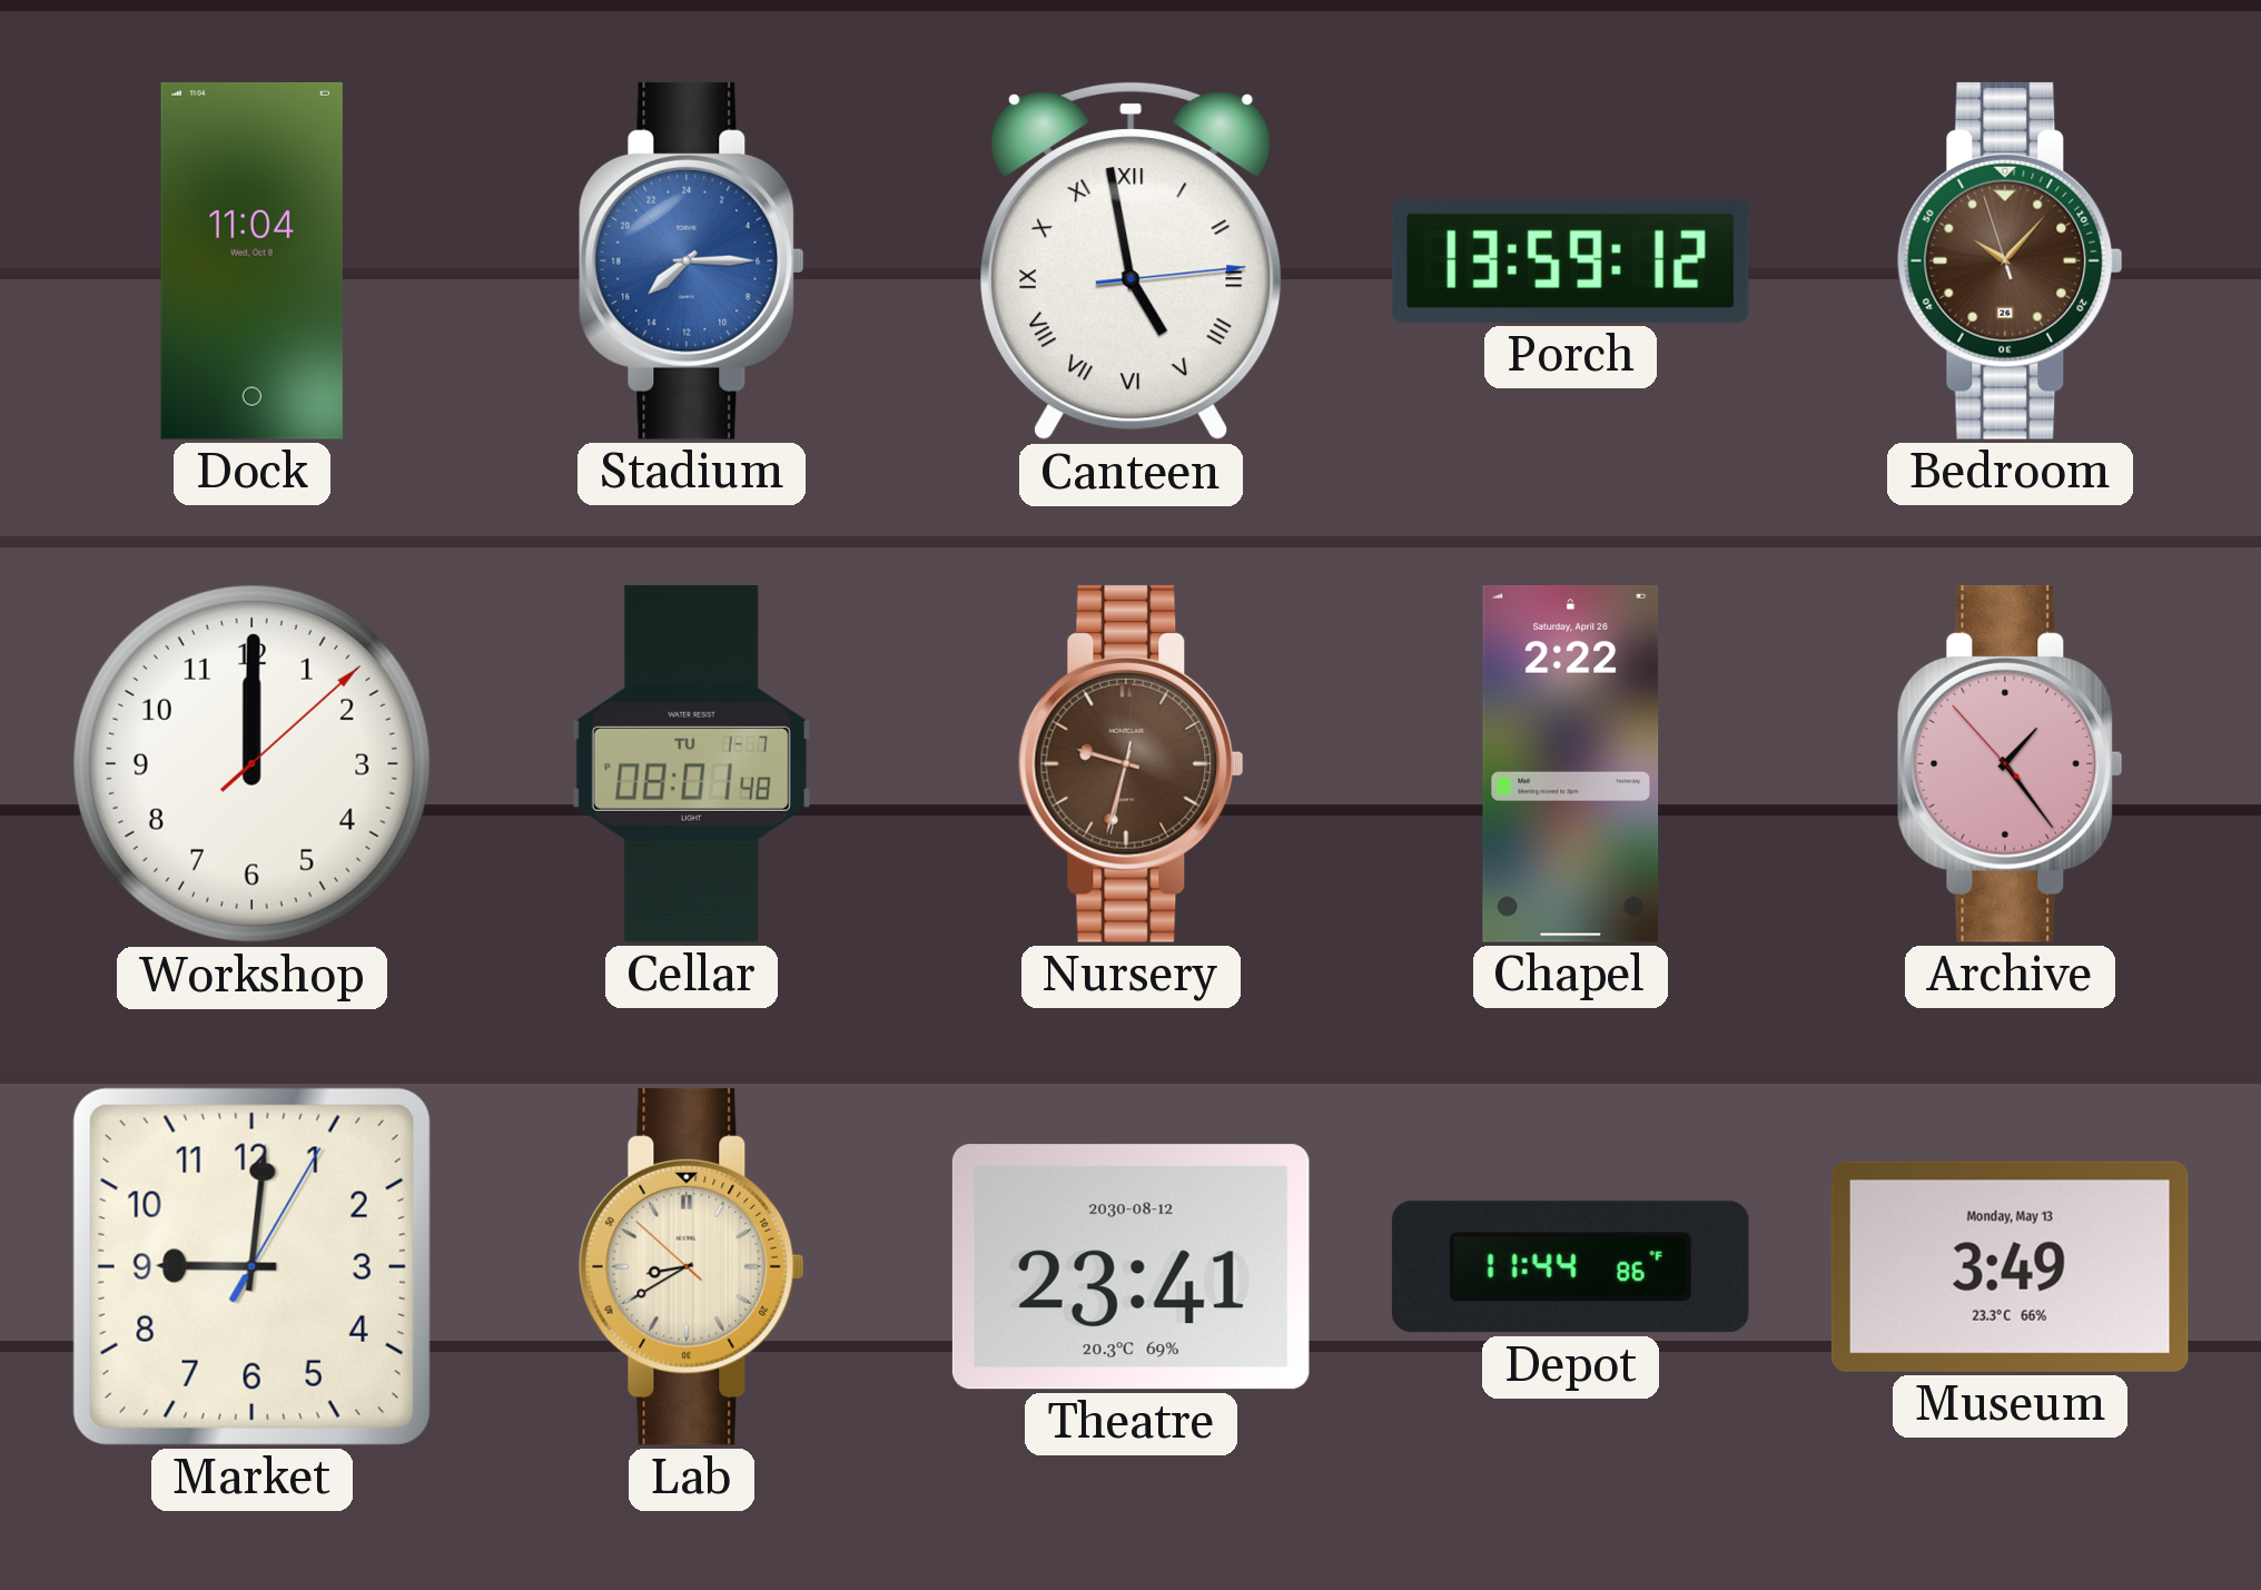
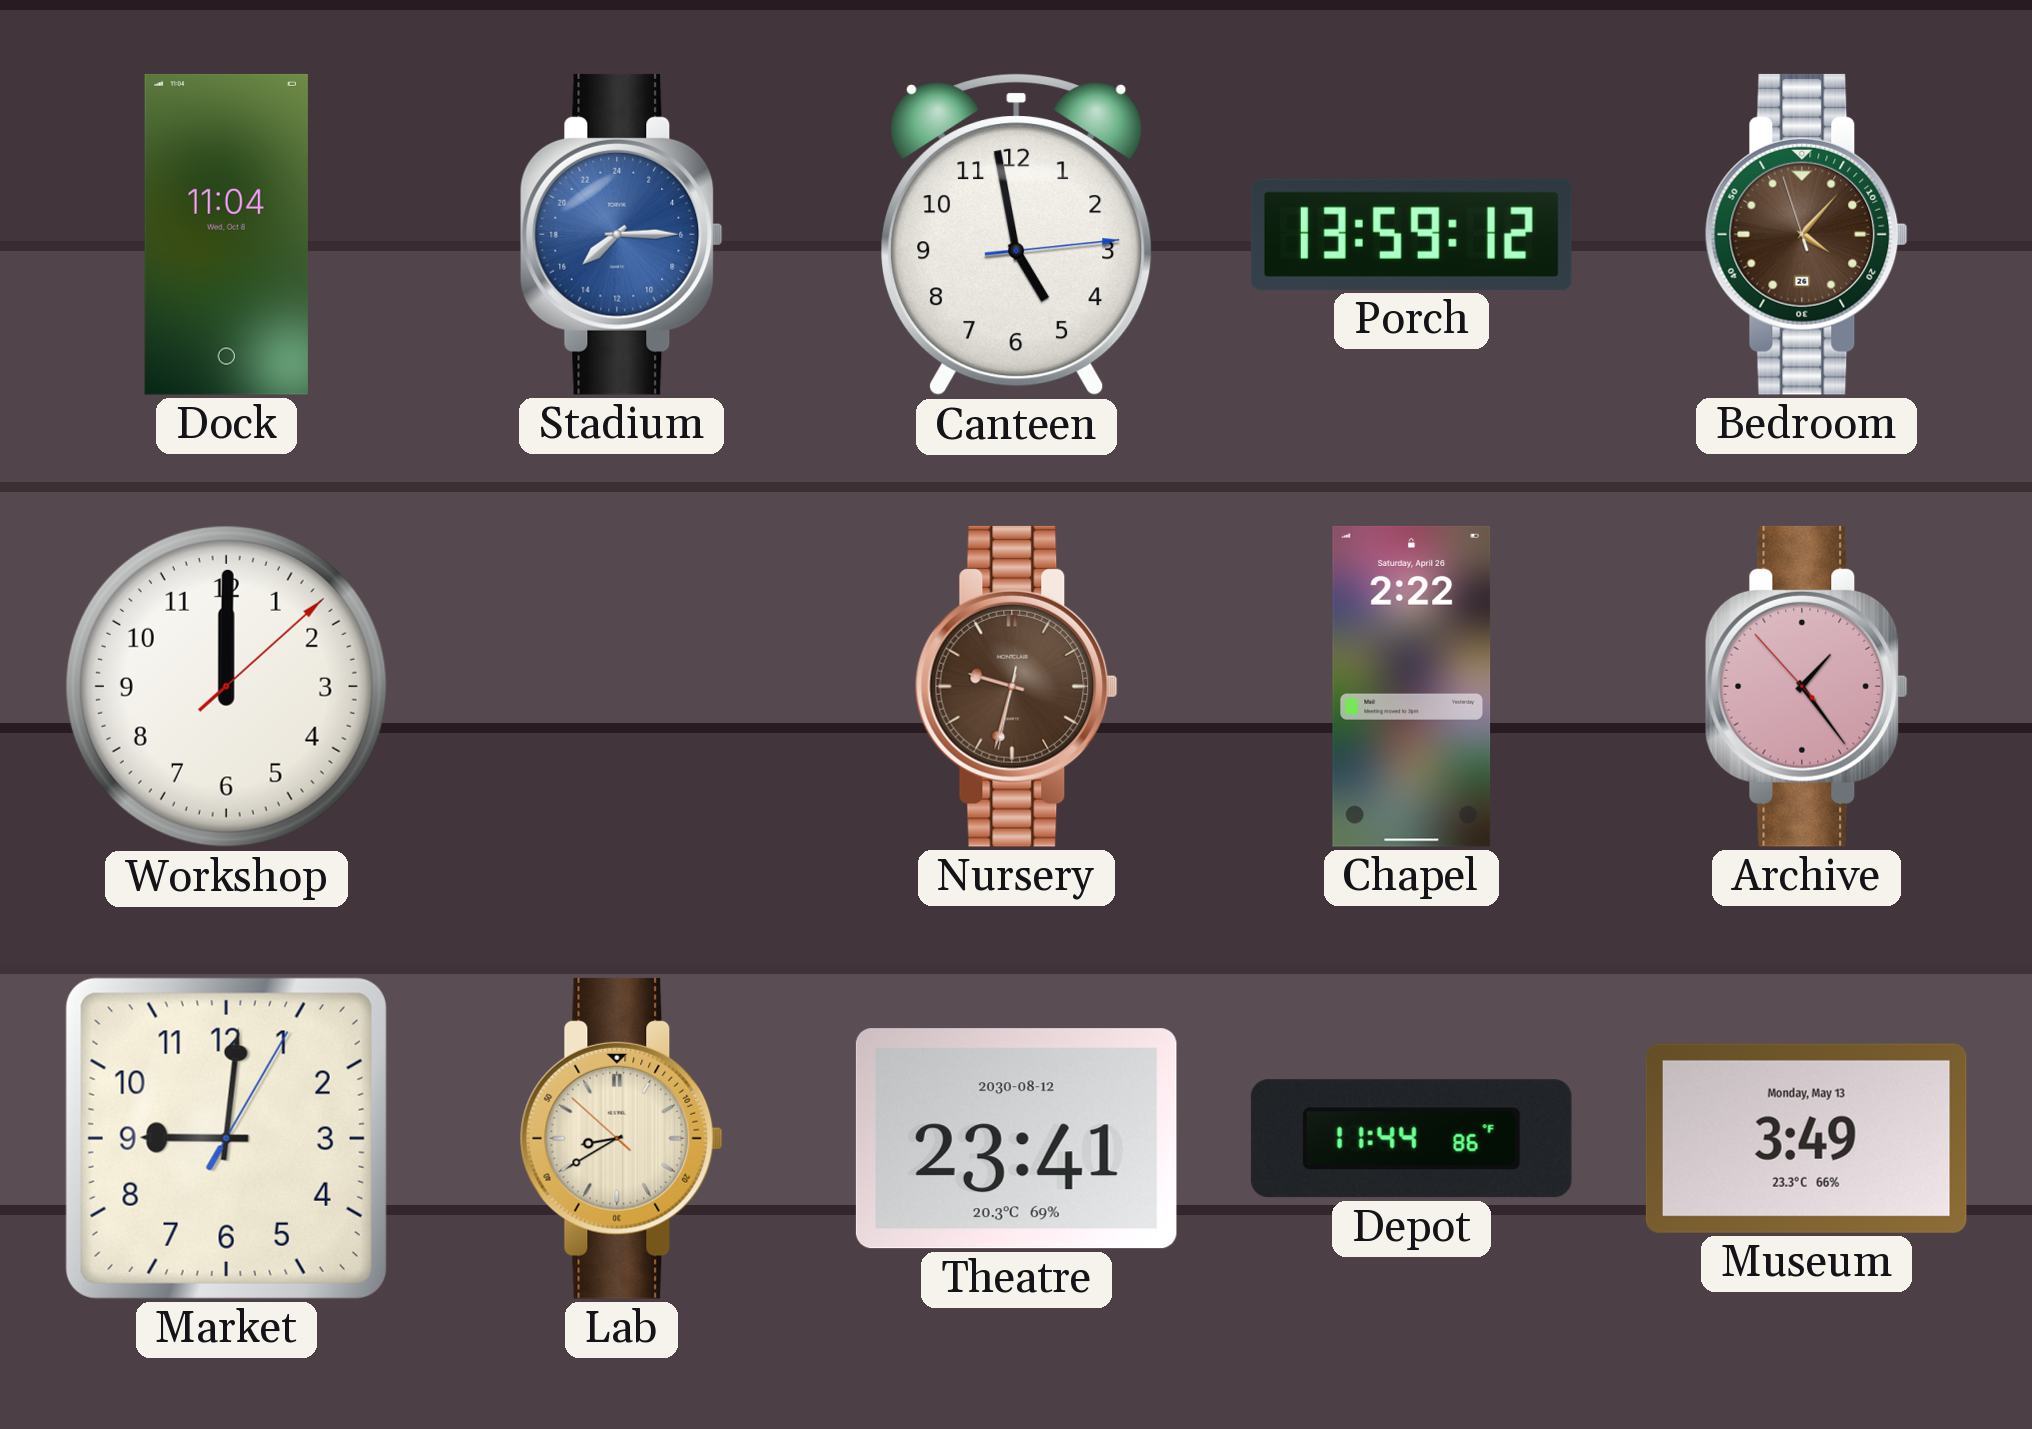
Canteen numerals: Roman -> Arabic
Bedroom: 10:06 -> 4:06
Cellar: 08:01 -> none
